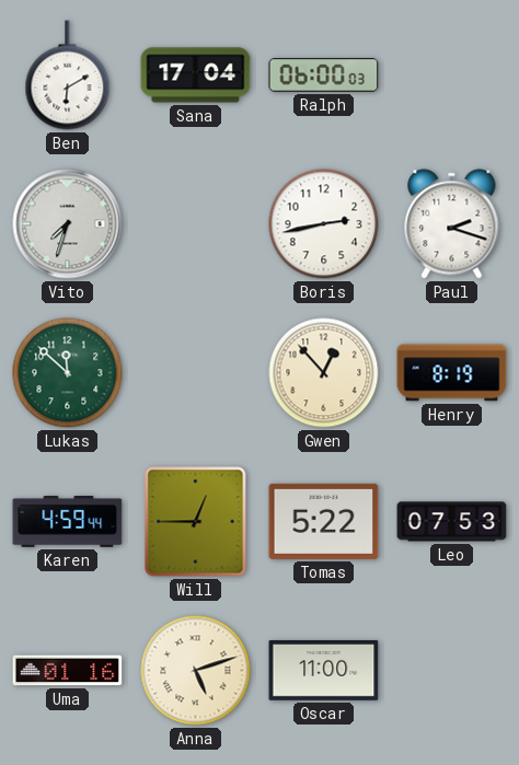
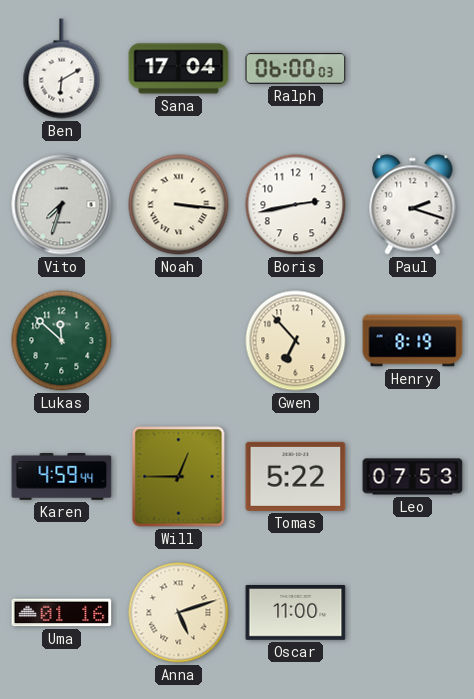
Noah: none -> 3:16
Gwen: 12:53 -> 6:53
